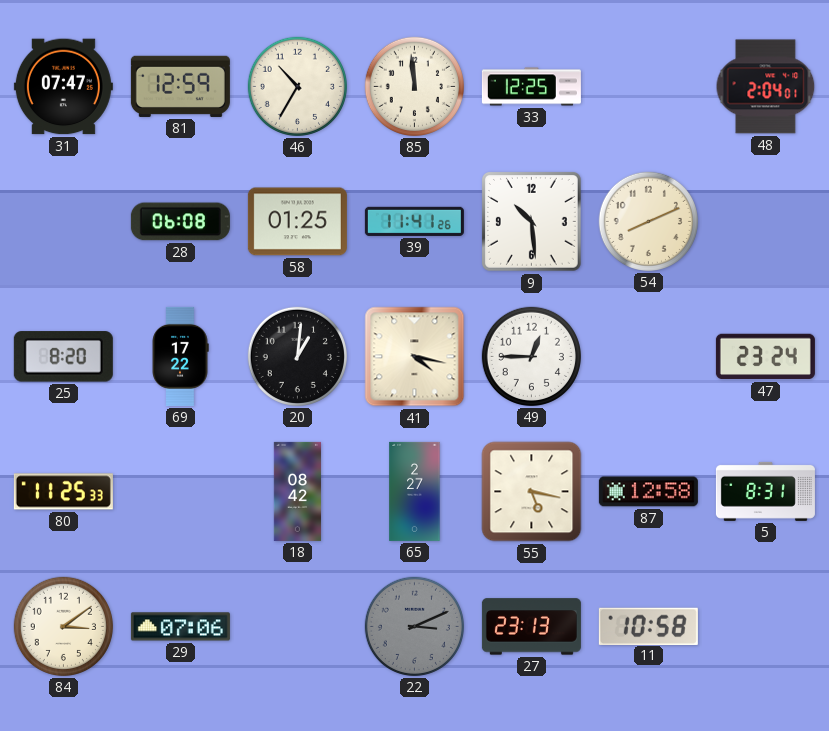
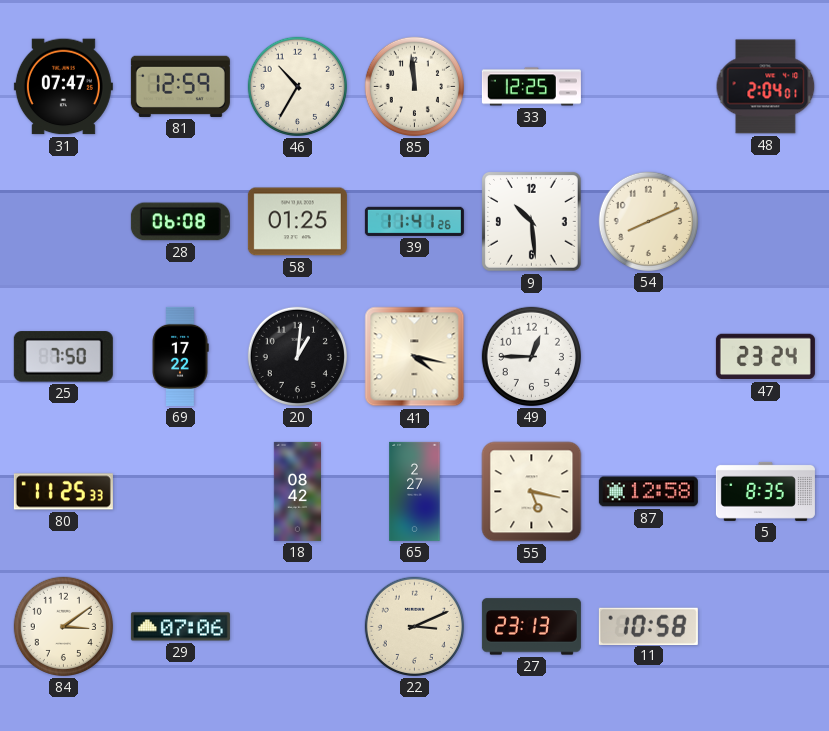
25: 8:20 -> 7:50
5: 8:31 -> 8:35
22 dial: grey -> cream
